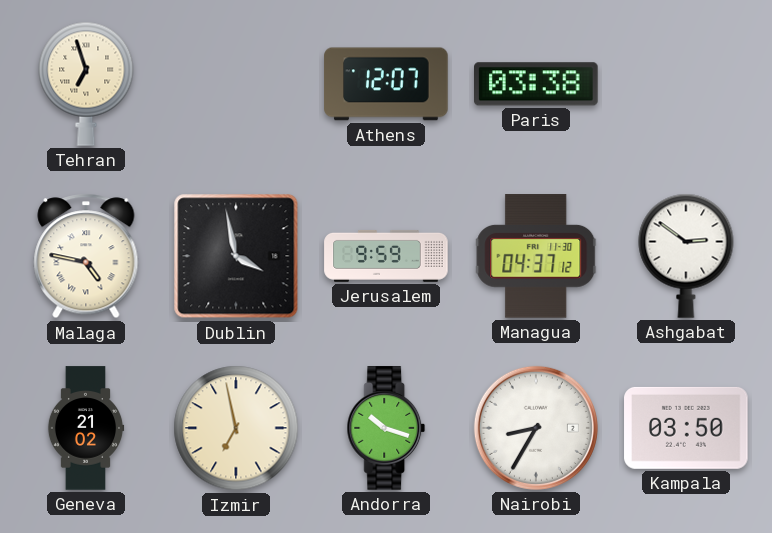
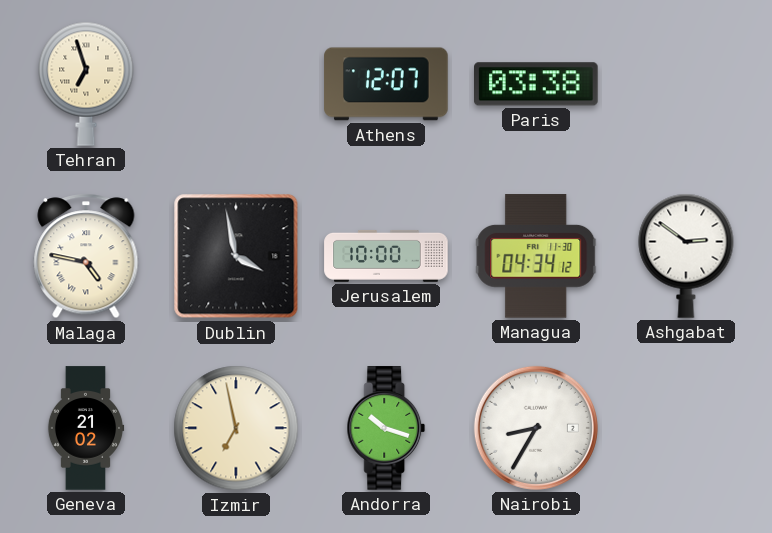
Jerusalem: 9:59 -> 10:00
Managua: 04:37 -> 04:34
Kampala: 03:50 -> none
